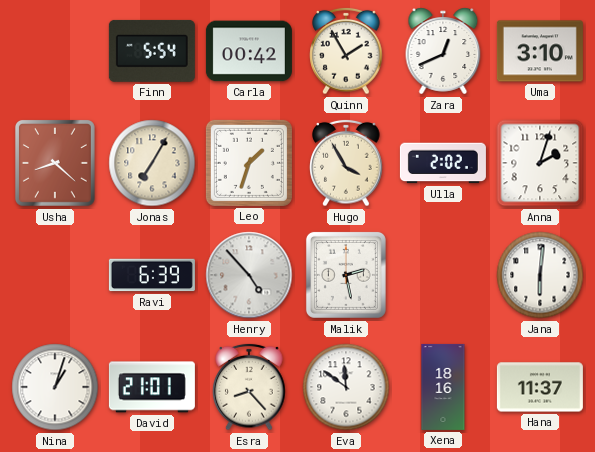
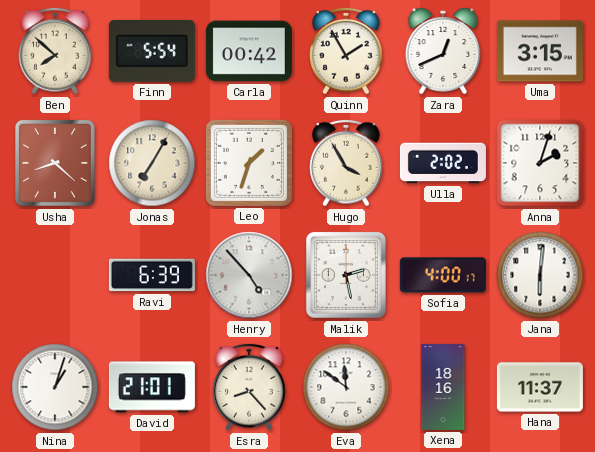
Ben: none -> 7:52
Uma: 3:10 -> 3:15
Sofia: none -> 4:00
